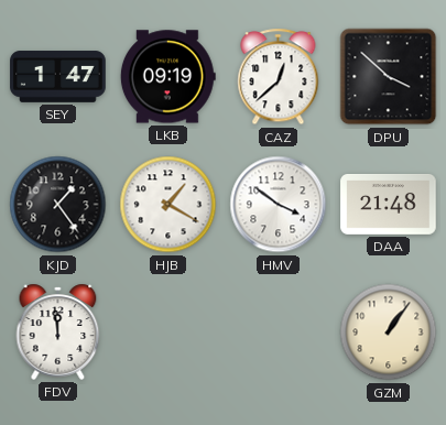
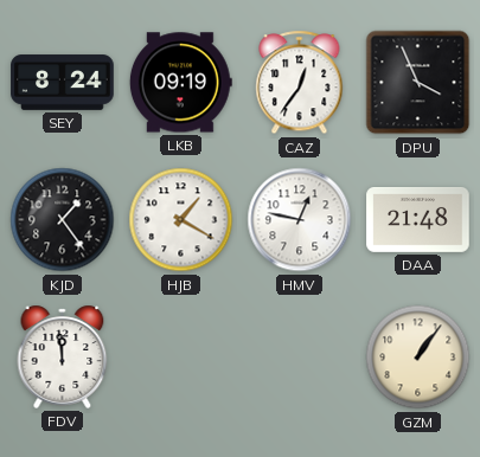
SEY: 1:47 -> 8:24
CAZ: 12:38 -> 12:36
DPU: 3:52 -> 3:56
HMV: 3:51 -> 12:47
